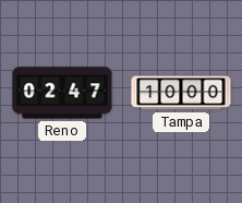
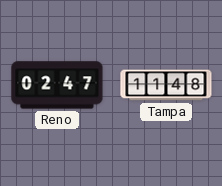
Tampa: 10:00 -> 11:48
